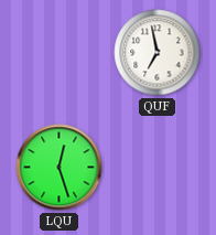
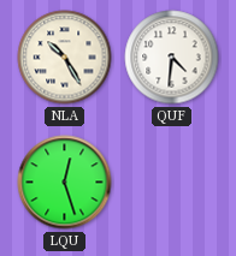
NLA: none -> 10:25
QUF: 6:58 -> 4:31
